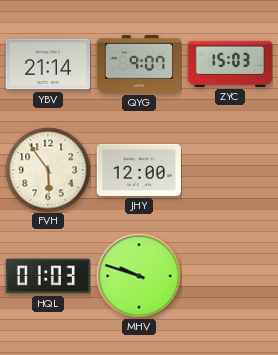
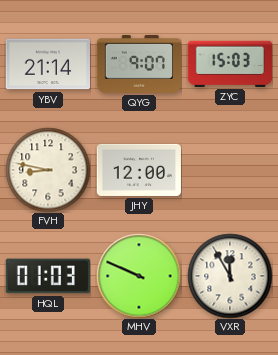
FVH: 5:54 -> 8:47
MHV: 9:48 -> 9:49
VXR: none -> 11:55
